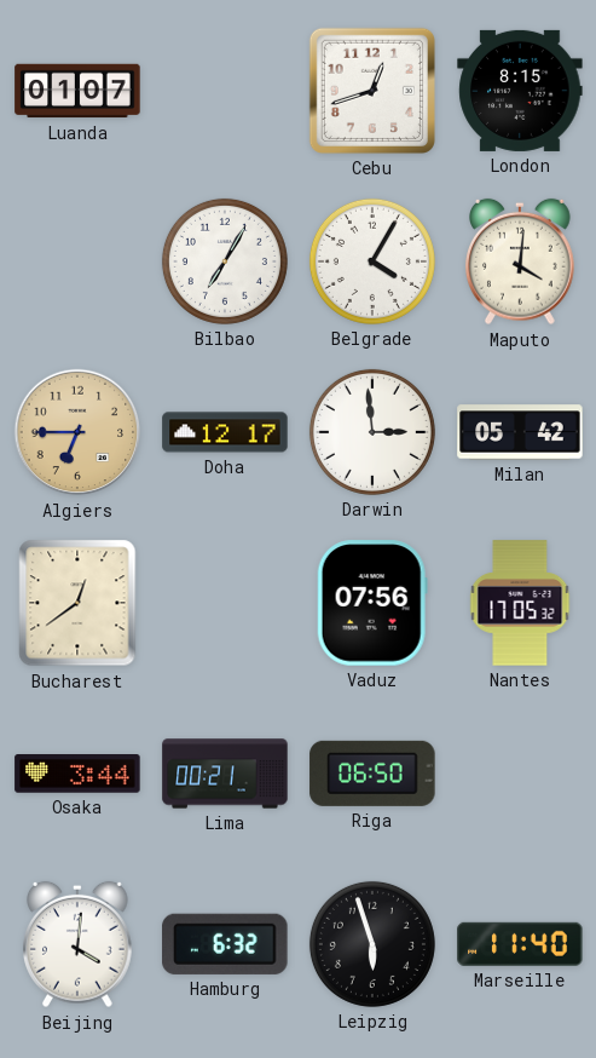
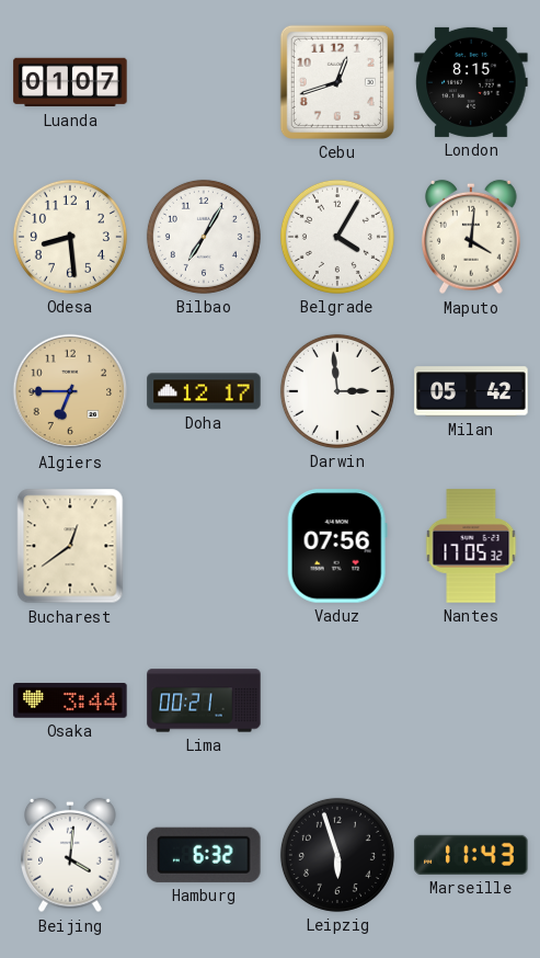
Odesa: none -> 8:29
Riga: 06:50 -> none
Marseille: 11:40 -> 11:43
